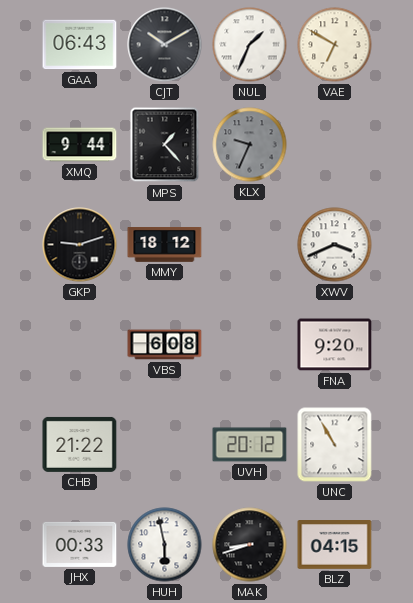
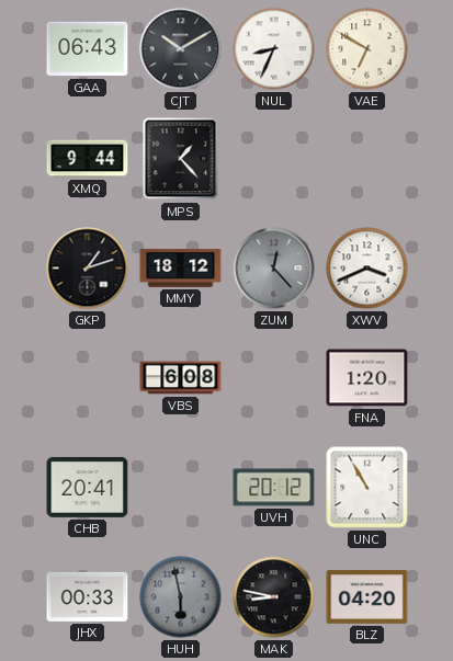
NUL: 1:34 -> 8:34
KLX: 9:34 -> none
GKP: 9:12 -> 1:12
ZUM: none -> 12:23
FNA: 9:20 -> 1:20
CHB: 21:22 -> 20:41
HUH dial: white -> grey
MAK: 8:42 -> 8:47
BLZ: 04:15 -> 04:20
